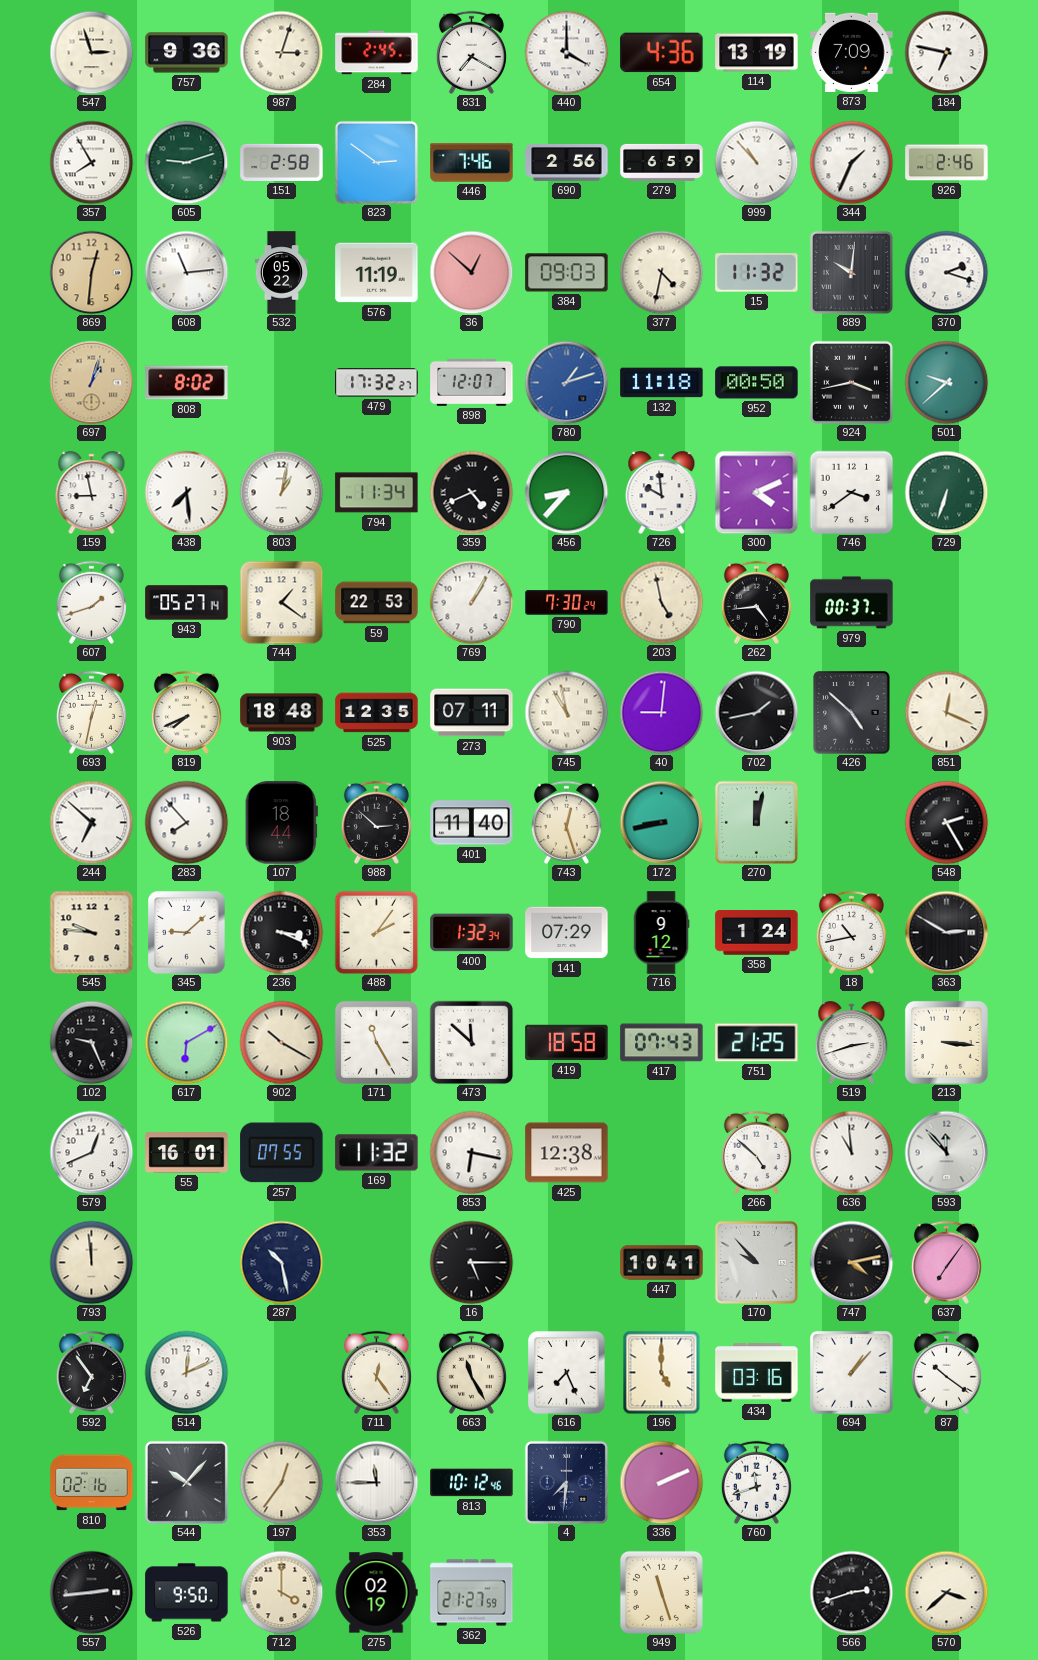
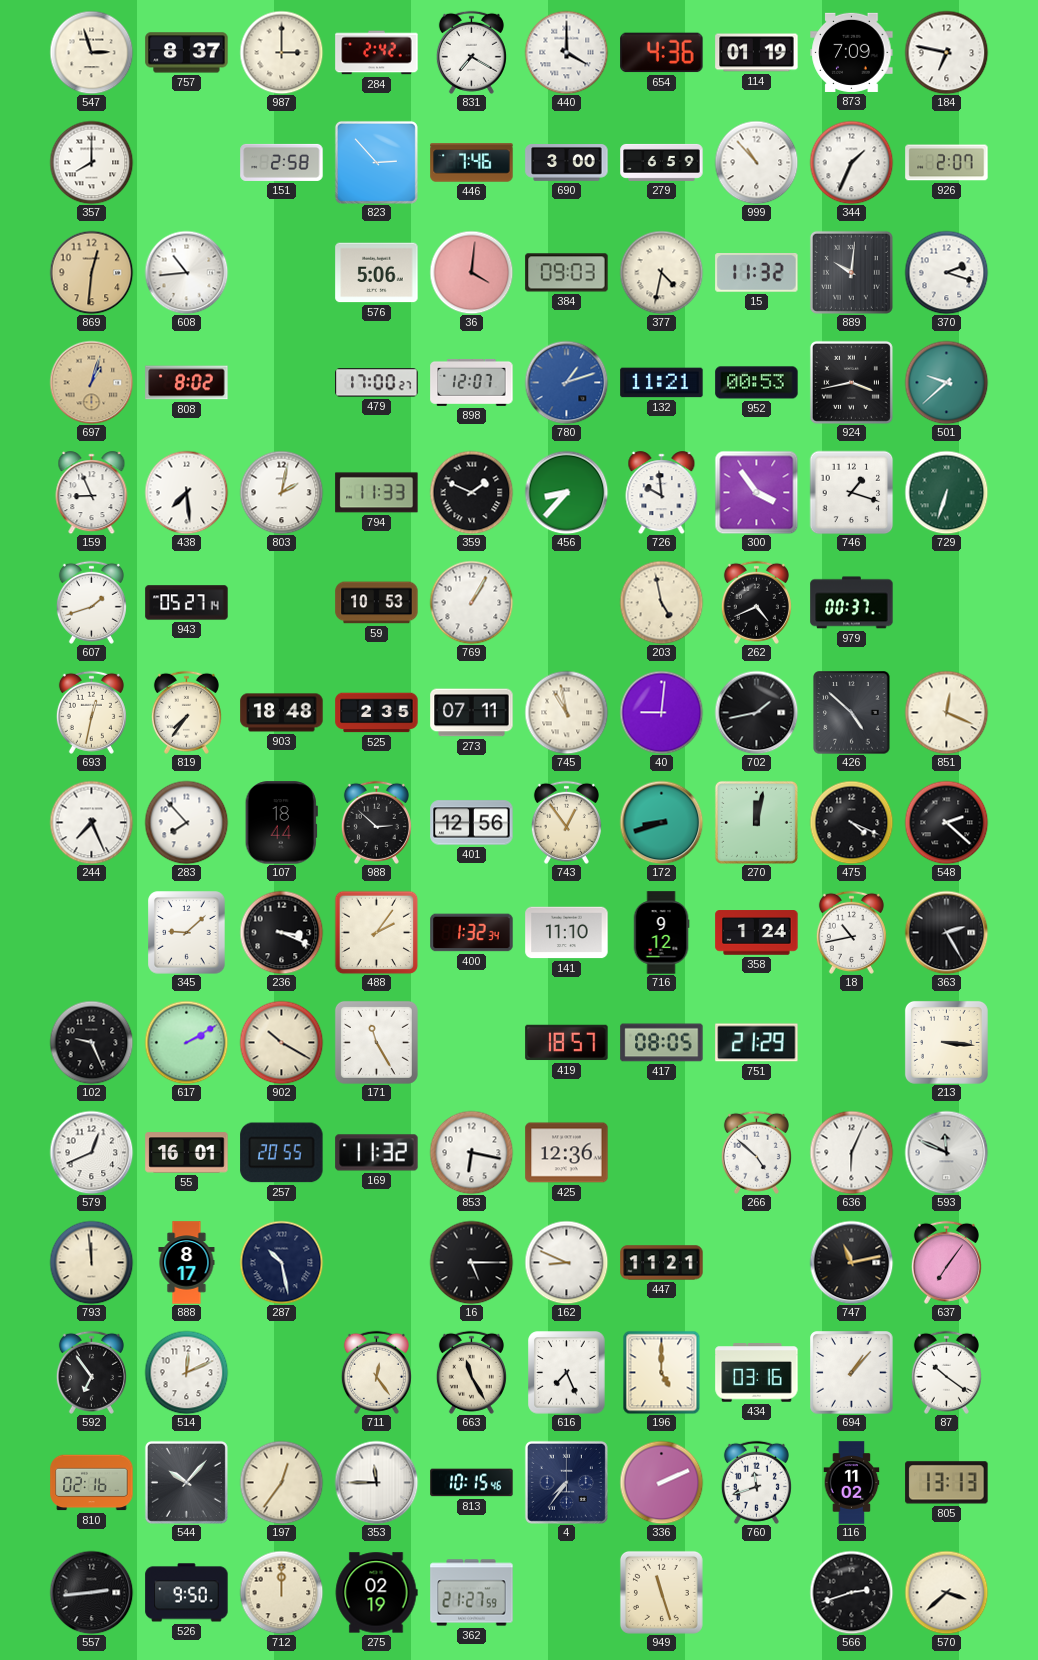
757: 9:36 -> 8:37
987: 3:03 -> 3:00
284: 2:45 -> 2:42
114: 13:19 -> 01:19
357: 7:55 -> 8:00
605: 9:12 -> none
823: 2:51 -> 2:53
690: 2:56 -> 3:00
926: 2:46 -> 2:07
608: 11:14 -> 10:44
532: 05:22 -> none
576: 11:19 -> 5:06
36: 12:52 -> 4:01
479: 17:32 -> 17:00
132: 11:18 -> 11:21
952: 00:50 -> 00:53
159: 8:58 -> 8:56
803: 1:02 -> 2:02
794: 11:34 -> 11:33
359: 4:41 -> 1:49
300: 4:11 -> 3:54
746: 3:39 -> 1:18
744: 1:21 -> none
59: 22:53 -> 10:53
790: 7:30 -> none
262: 4:44 -> 4:41
819: 7:41 -> 7:36
525: 12:35 -> 2:35
244: 6:52 -> 7:26
401: 11:40 -> 12:56
743: 12:27 -> 12:54
172: 8:43 -> 8:42
475: none -> 4:19
548: 2:25 -> 2:22
545: 9:46 -> none
141: 07:29 -> 11:10
363: 2:50 -> 2:25
617: 6:10 -> 2:10
473: 11:52 -> none
419: 18:58 -> 18:57
417: 07:43 -> 08:05
751: 21:25 -> 21:29
519: 2:42 -> none
257: 07:55 -> 20:55
425: 12:38 -> 12:36
636: 10:59 -> 6:04
593: 11:53 -> 11:49
888: none -> 8:17
162: none -> 8:49
447: 10:41 -> 11:21
170: 9:53 -> none
747: 4:13 -> 11:13
813: 10:12 -> 10:15
4: 7:31 -> 7:36
116: none -> 11:02
805: none -> 13:13
712: 4:00 -> 12:00
